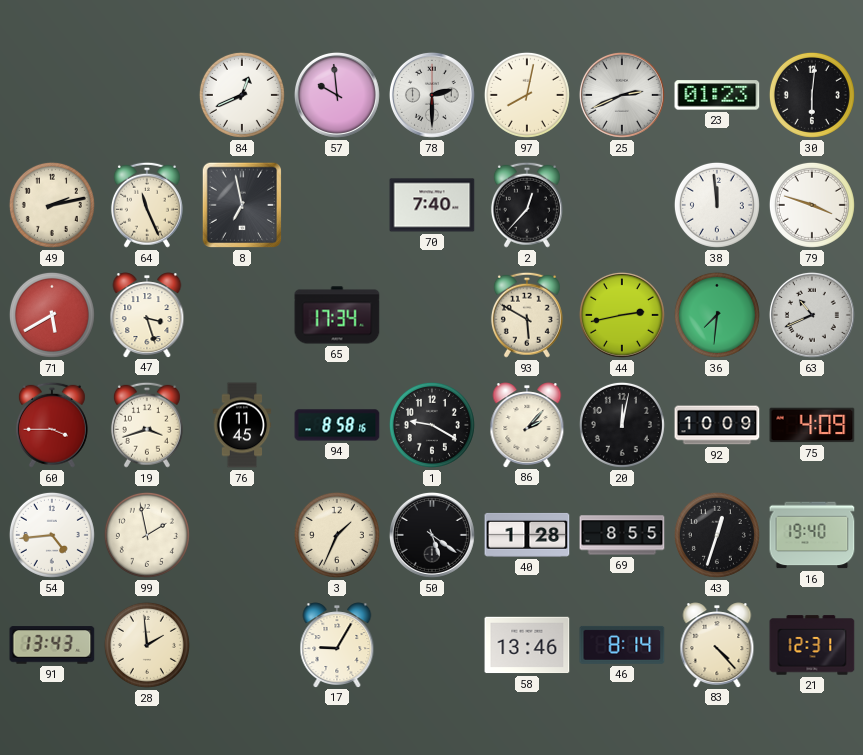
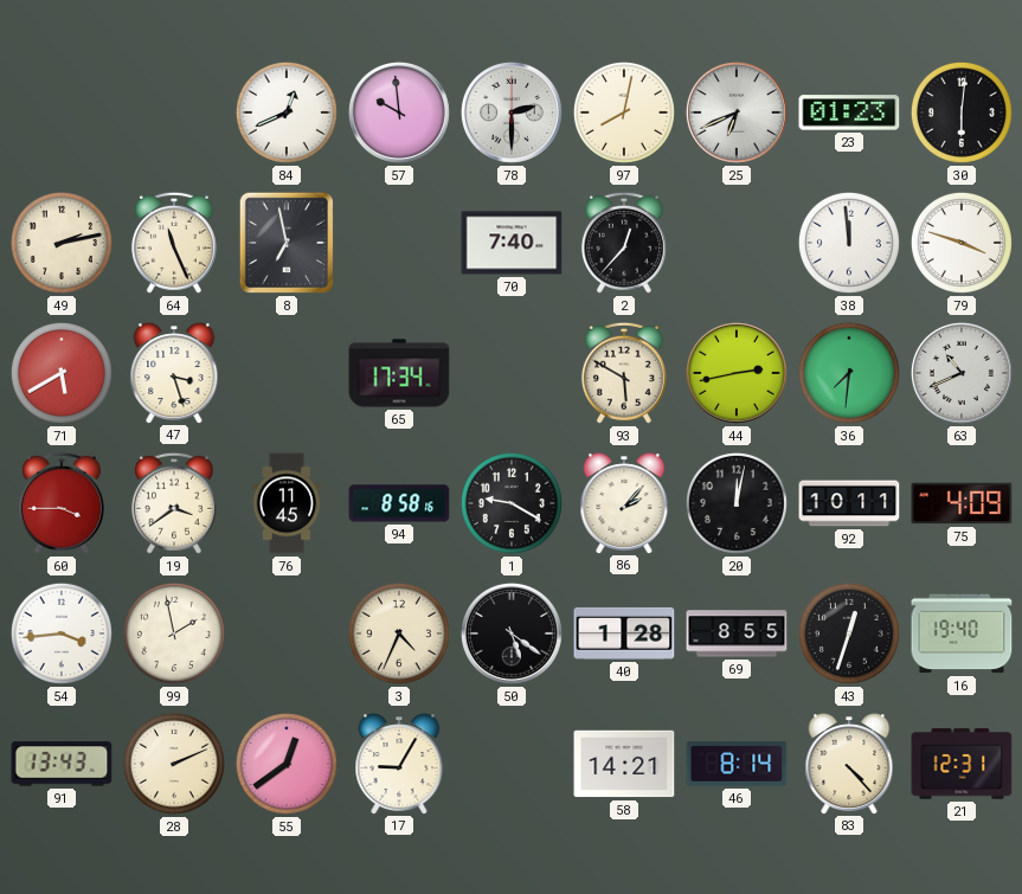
25: 2:41 -> 6:41
19: 3:42 -> 3:39
92: 10:09 -> 10:11
54: 4:44 -> 3:44
3: 1:34 -> 4:34
28: 1:59 -> 2:11
55: none -> 12:39
58: 13:46 -> 14:21
